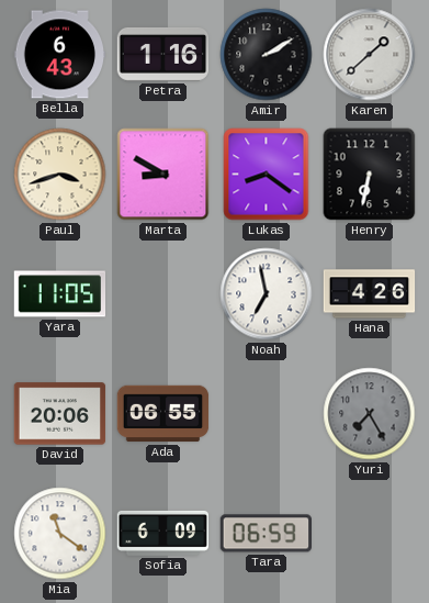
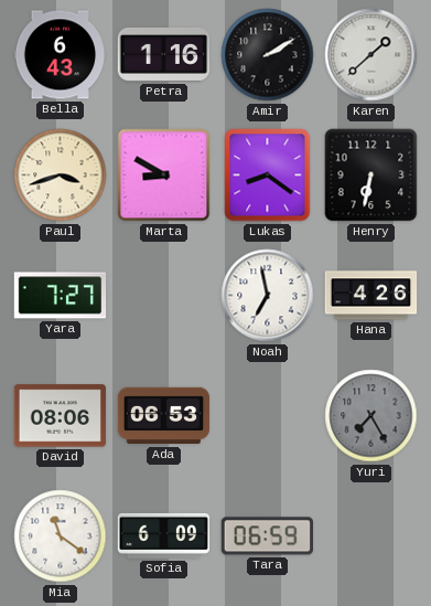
Yara: 11:05 -> 7:27
David: 20:06 -> 08:06
Ada: 06:55 -> 06:53
